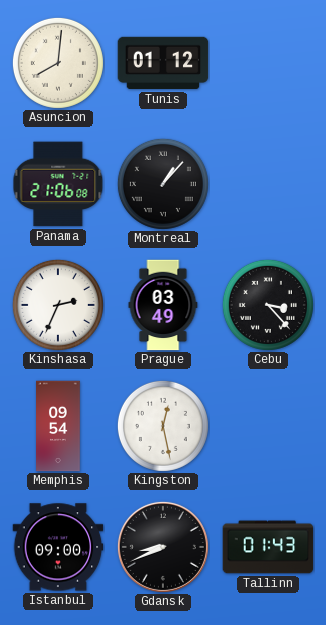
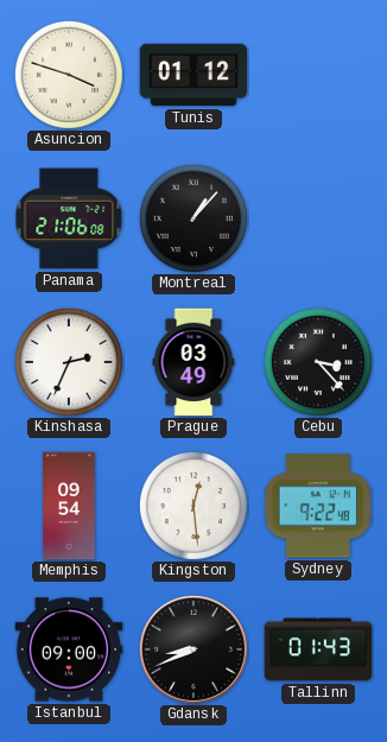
Asuncion: 8:01 -> 3:48
Kingston: 12:28 -> 12:29
Sydney: none -> 9:22
